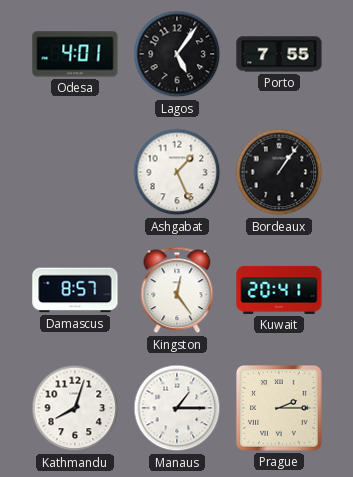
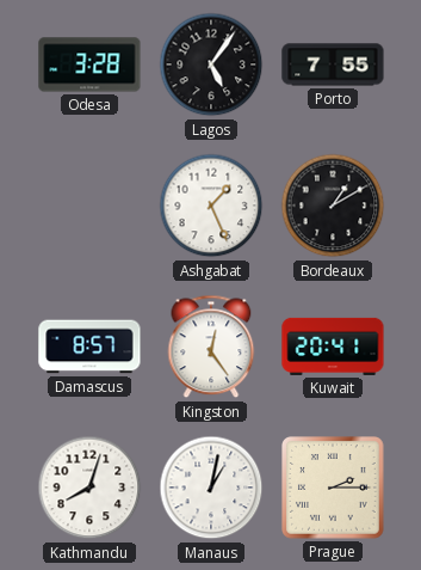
Odesa: 4:01 -> 3:28
Bordeaux: 1:06 -> 1:10
Manaus: 1:15 -> 1:02
